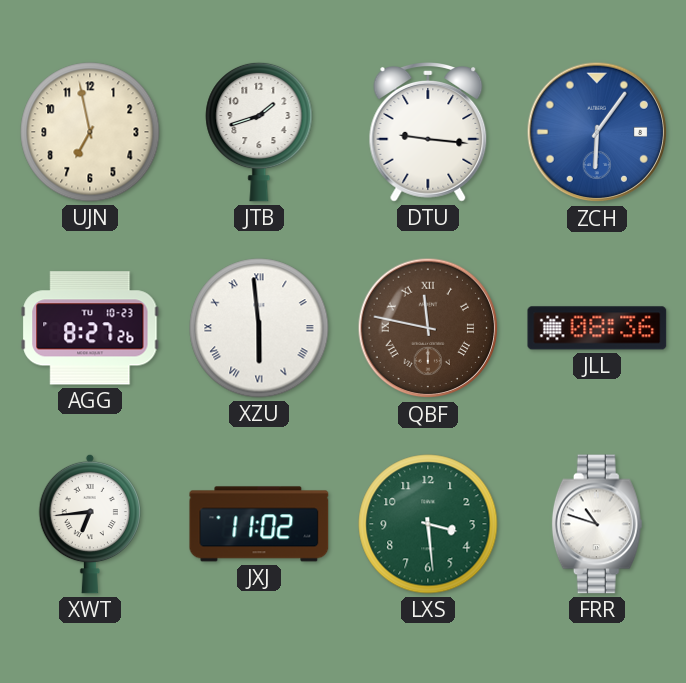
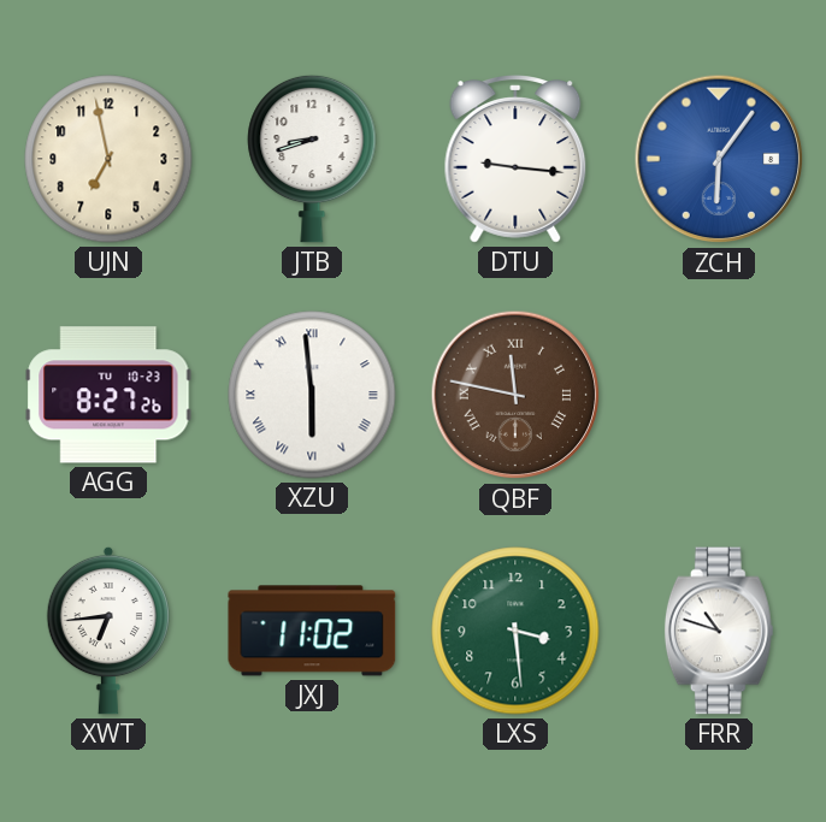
JTB: 1:42 -> 8:42
JLL: 08:36 -> none
